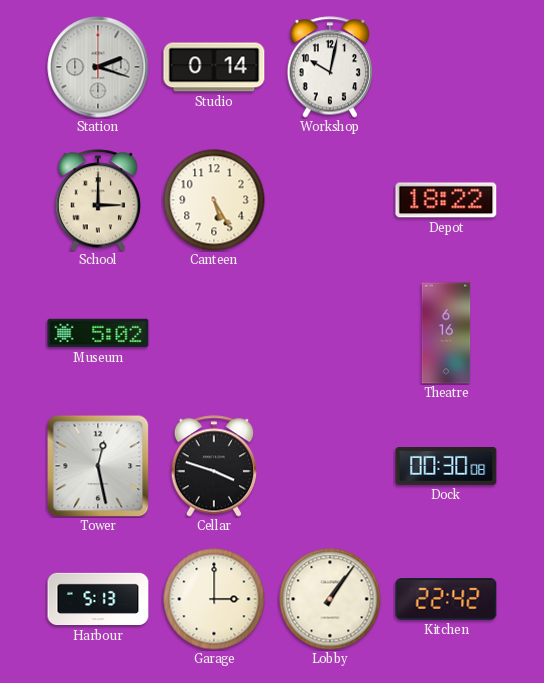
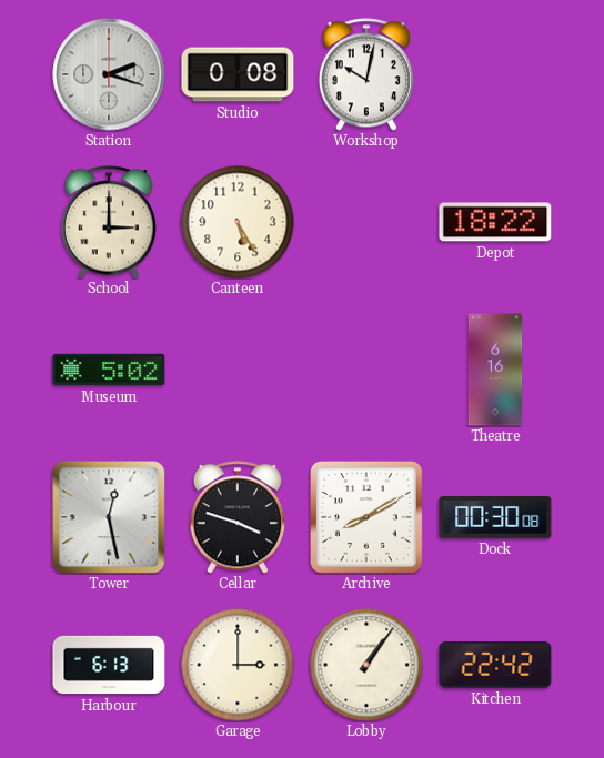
Studio: 0:14 -> 0:08
Archive: none -> 8:10
Harbour: 5:13 -> 6:13
